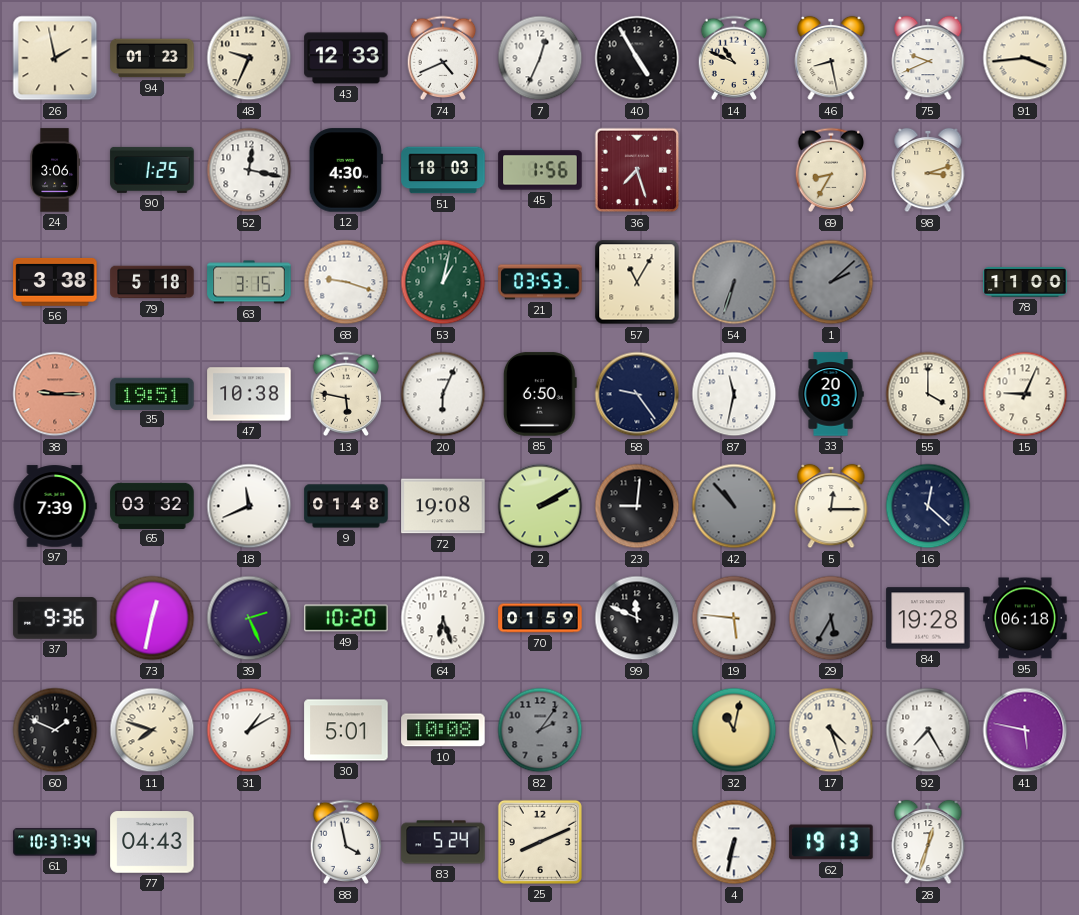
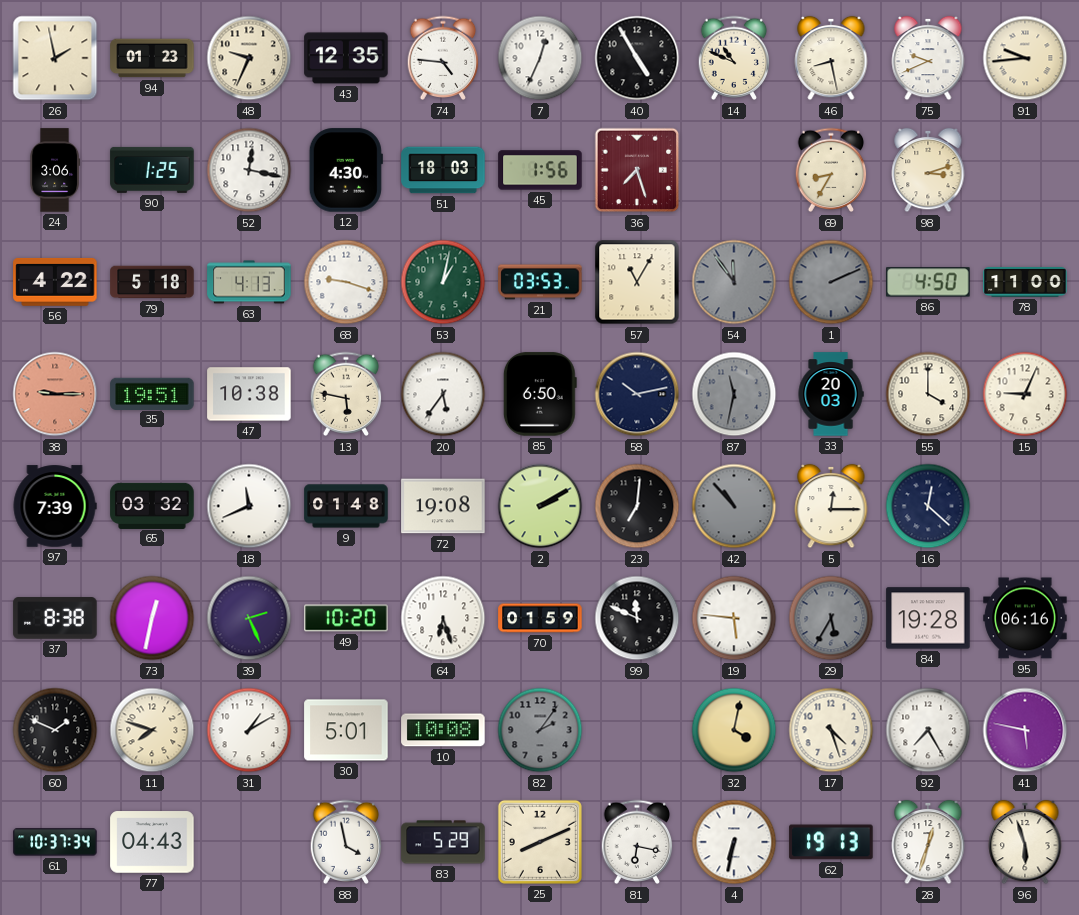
43: 12:33 -> 12:35
74: 4:41 -> 4:46
91: 3:44 -> 9:44
56: 3:38 -> 4:22
63: 3:15 -> 4:13
54: 6:33 -> 11:54
1: 2:08 -> 2:11
86: none -> 4:50
20: 6:04 -> 5:36
58: 9:24 -> 10:13
87 dial: white -> grey
23: 9:01 -> 7:01
37: 9:36 -> 8:38
95: 06:18 -> 06:16
32: 11:02 -> 4:02
83: 5:24 -> 5:29
81: none -> 6:17
96: none -> 5:57
